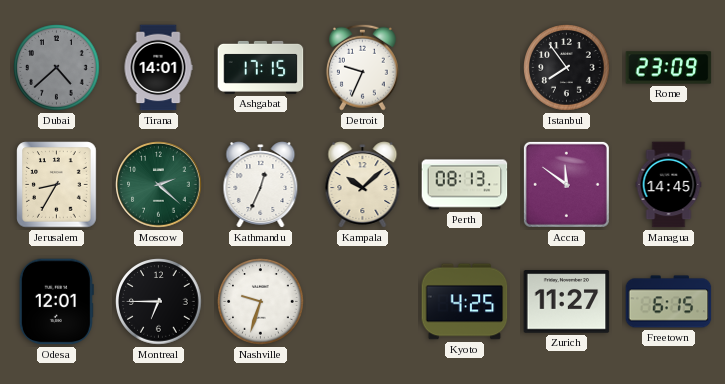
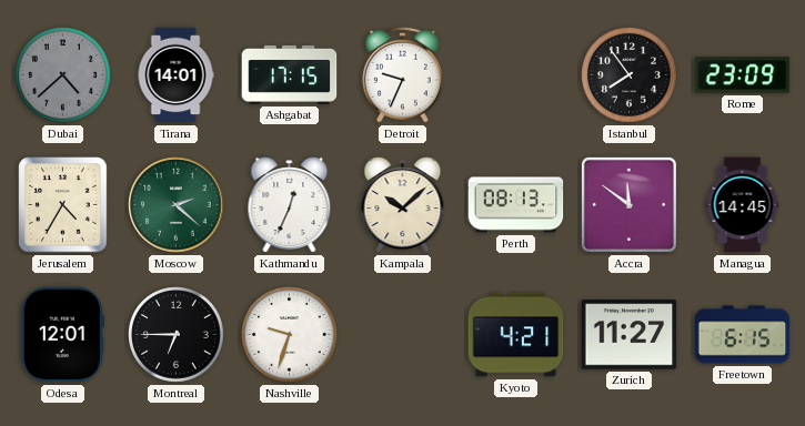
Jerusalem: 8:35 -> 4:35
Kyoto: 4:25 -> 4:21
